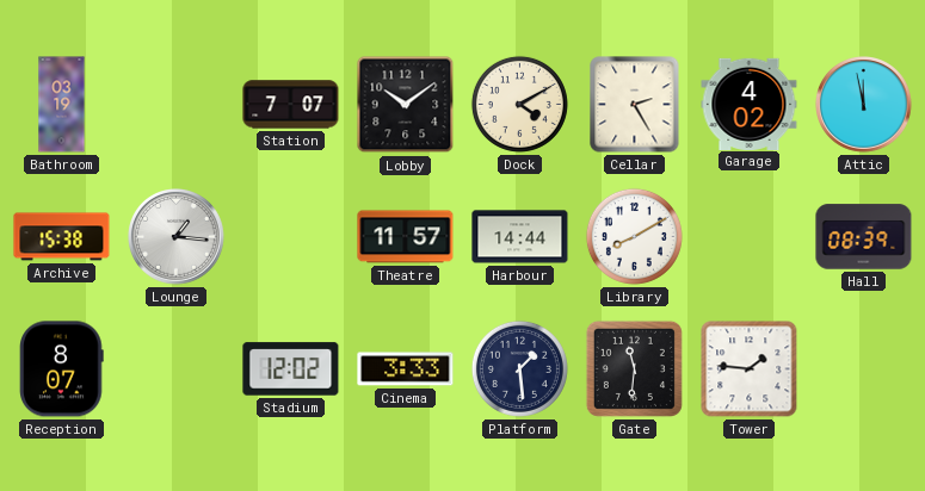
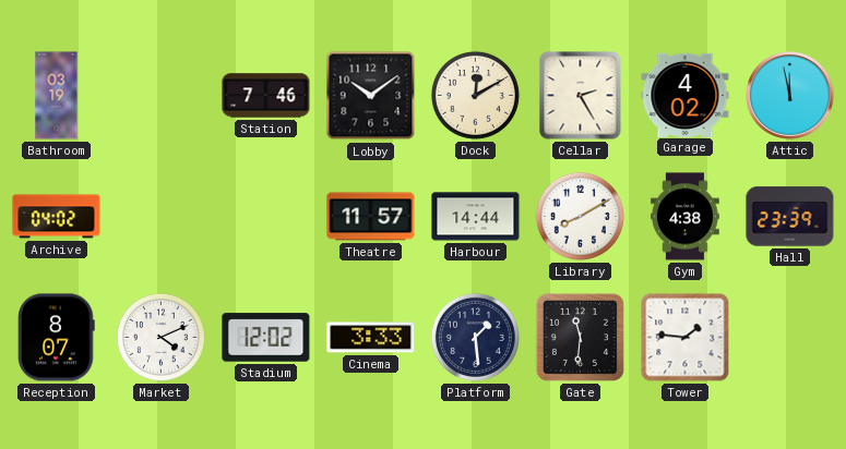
Station: 7:07 -> 7:46
Dock: 4:10 -> 12:10
Archive: 15:38 -> 04:02
Lounge: 1:16 -> none
Gym: none -> 4:38
Hall: 08:39 -> 23:39
Market: none -> 4:11
